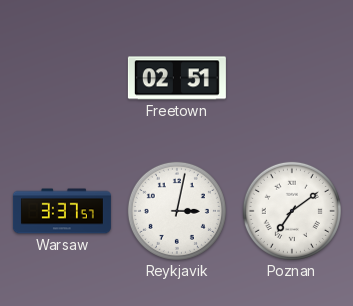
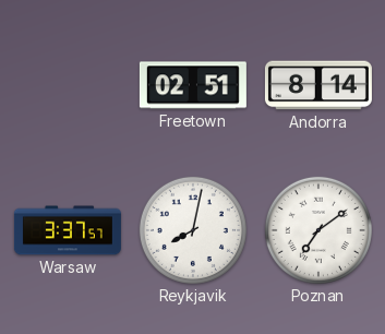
Andorra: none -> 8:14
Reykjavik: 3:02 -> 8:02
